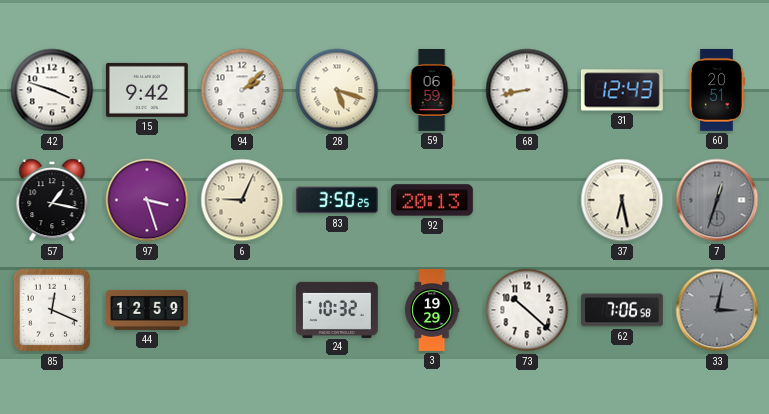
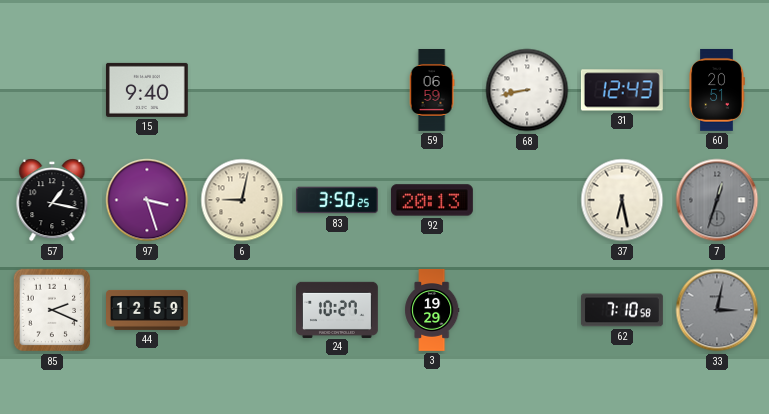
42: 3:48 -> none
15: 9:42 -> 9:40
94: 2:08 -> none
28: 5:18 -> none
6: 9:04 -> 9:02
85: 12:19 -> 2:19
24: 10:32 -> 10:27
73: 10:22 -> none
62: 7:06 -> 7:10
